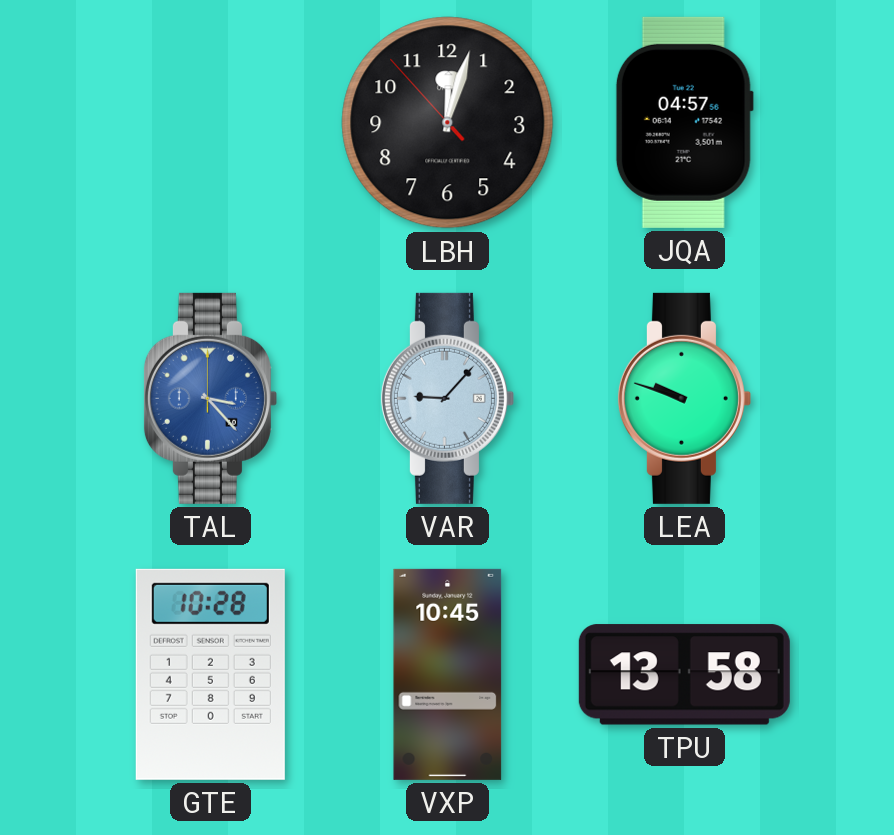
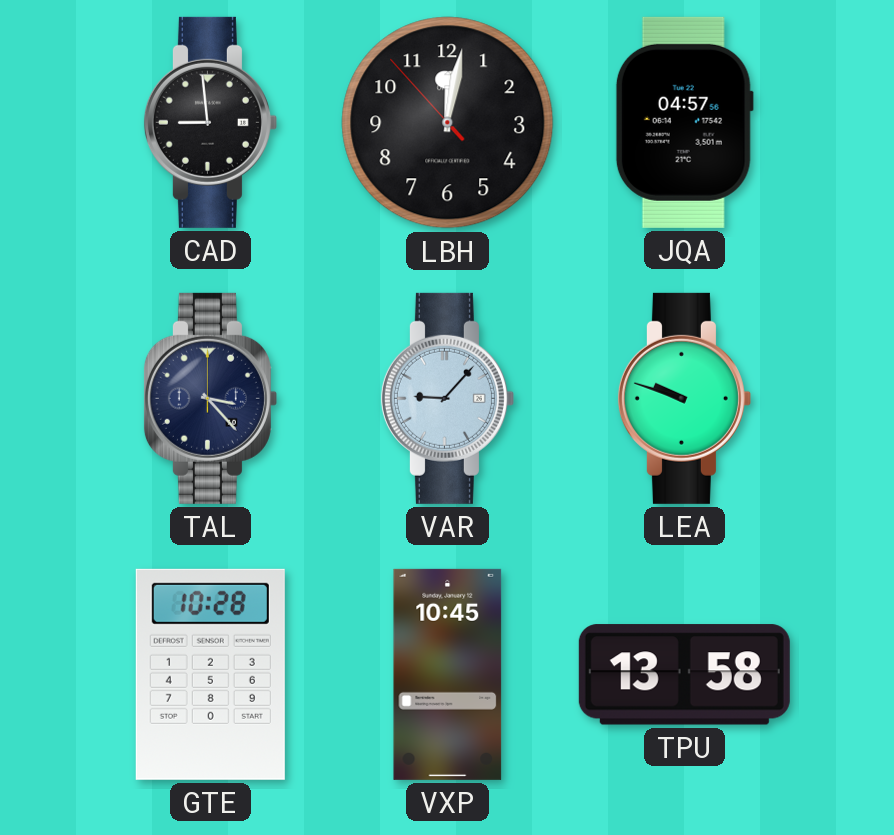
CAD: none -> 8:59
LBH: 12:02 -> 12:01
TAL dial: blue -> navy
